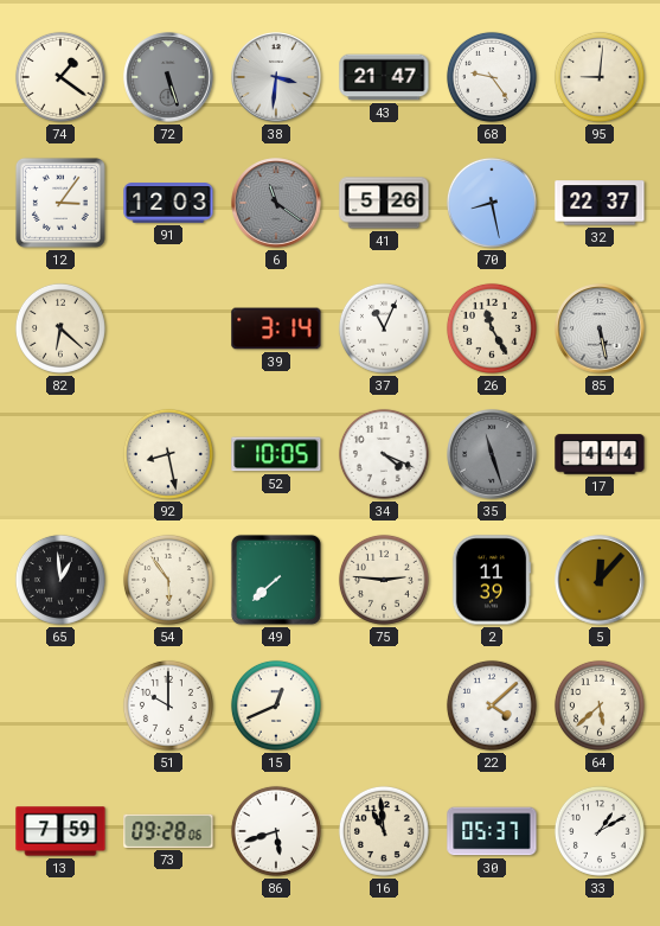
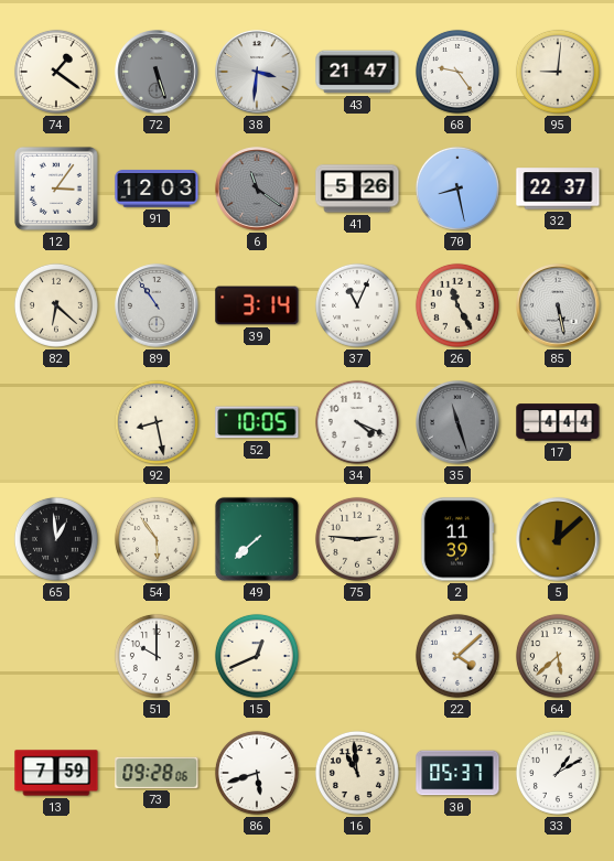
89: none -> 10:54
5: 12:07 -> 12:08
